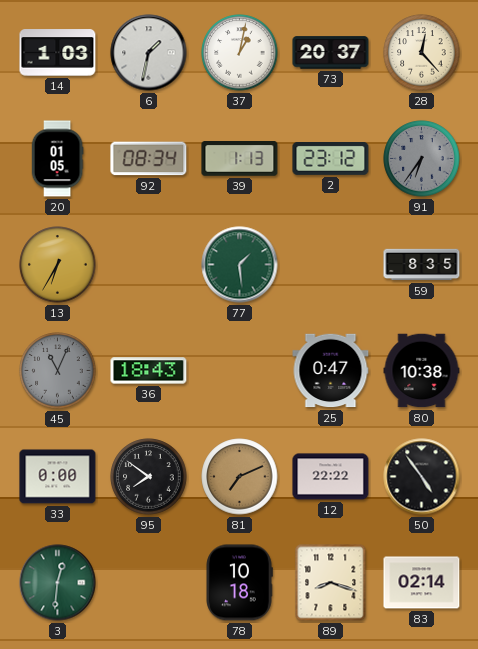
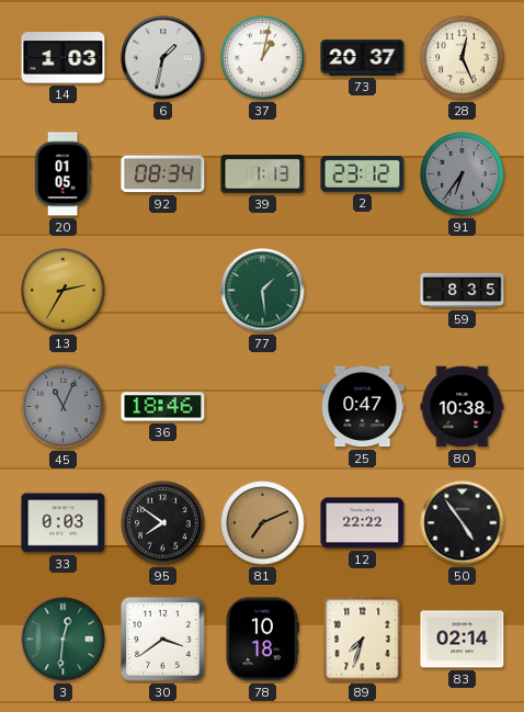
28: 12:23 -> 12:26
13: 6:35 -> 2:35
36: 18:43 -> 18:46
33: 0:00 -> 0:03
30: none -> 3:39
89: 8:18 -> 7:33
